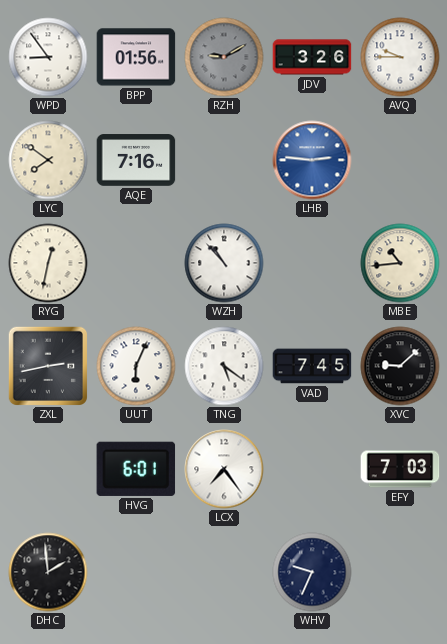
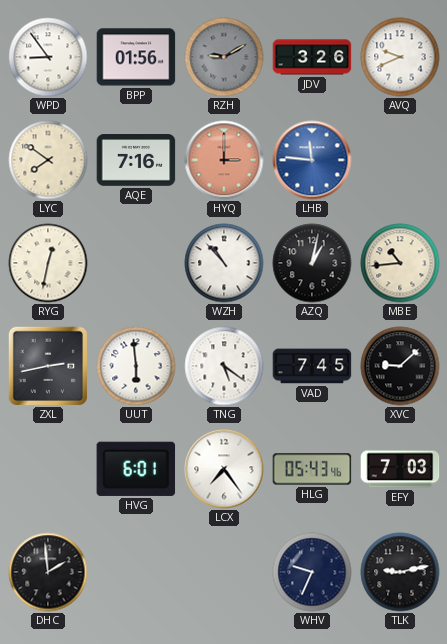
AVQ: 9:45 -> 9:41
HYQ: none -> 3:00
LHB: 2:46 -> 11:46
AZQ: none -> 1:02
UUT: 6:04 -> 5:59
HLG: none -> 05:43
TLK: none -> 9:13
